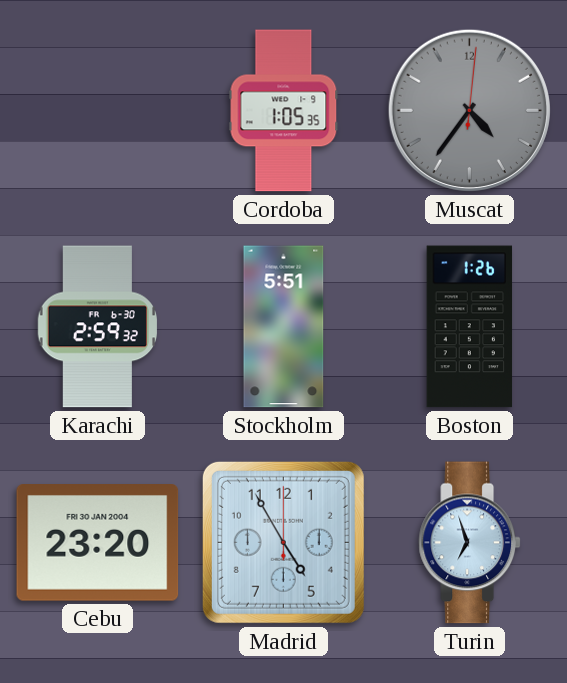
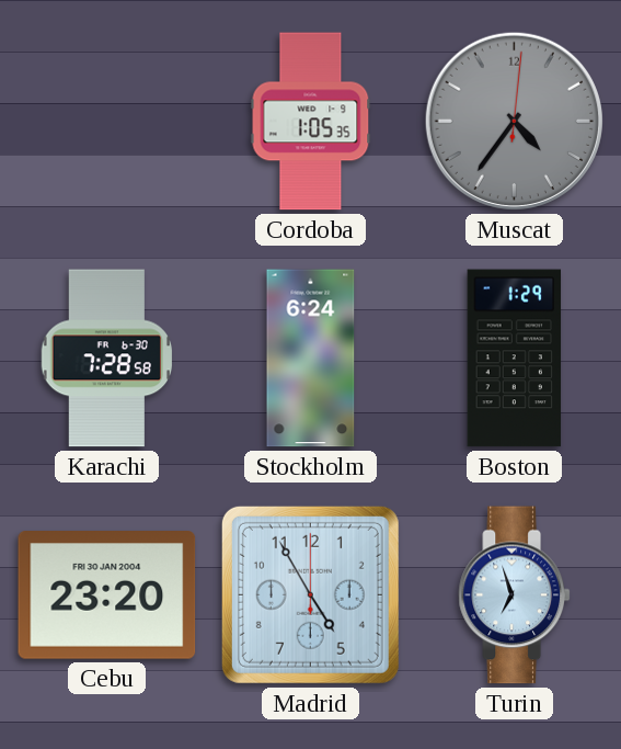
Karachi: 2:59 -> 7:28
Stockholm: 5:51 -> 6:24
Boston: 1:26 -> 1:29
